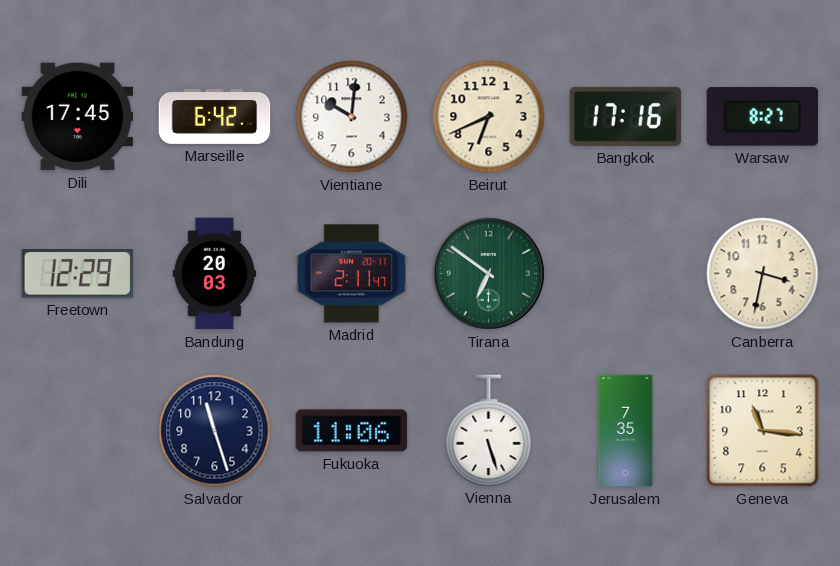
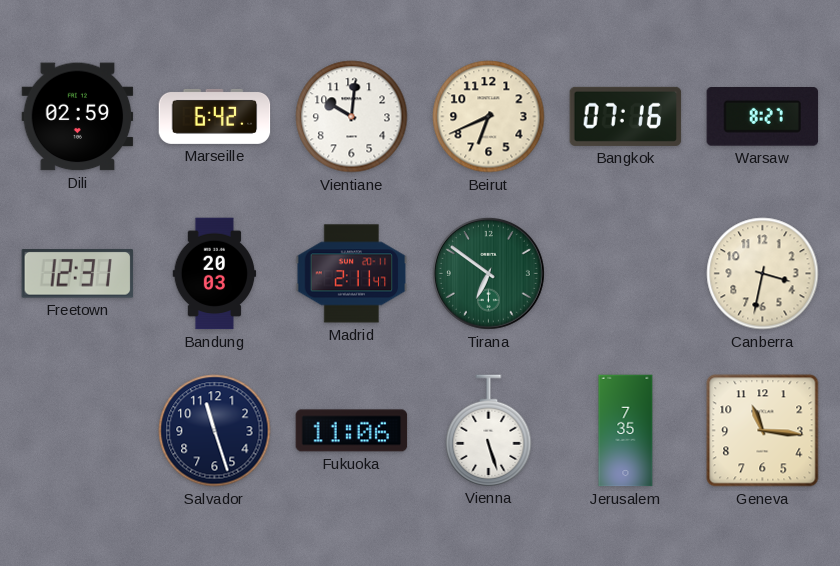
Dili: 17:45 -> 02:59
Bangkok: 17:16 -> 07:16
Freetown: 12:29 -> 12:31
